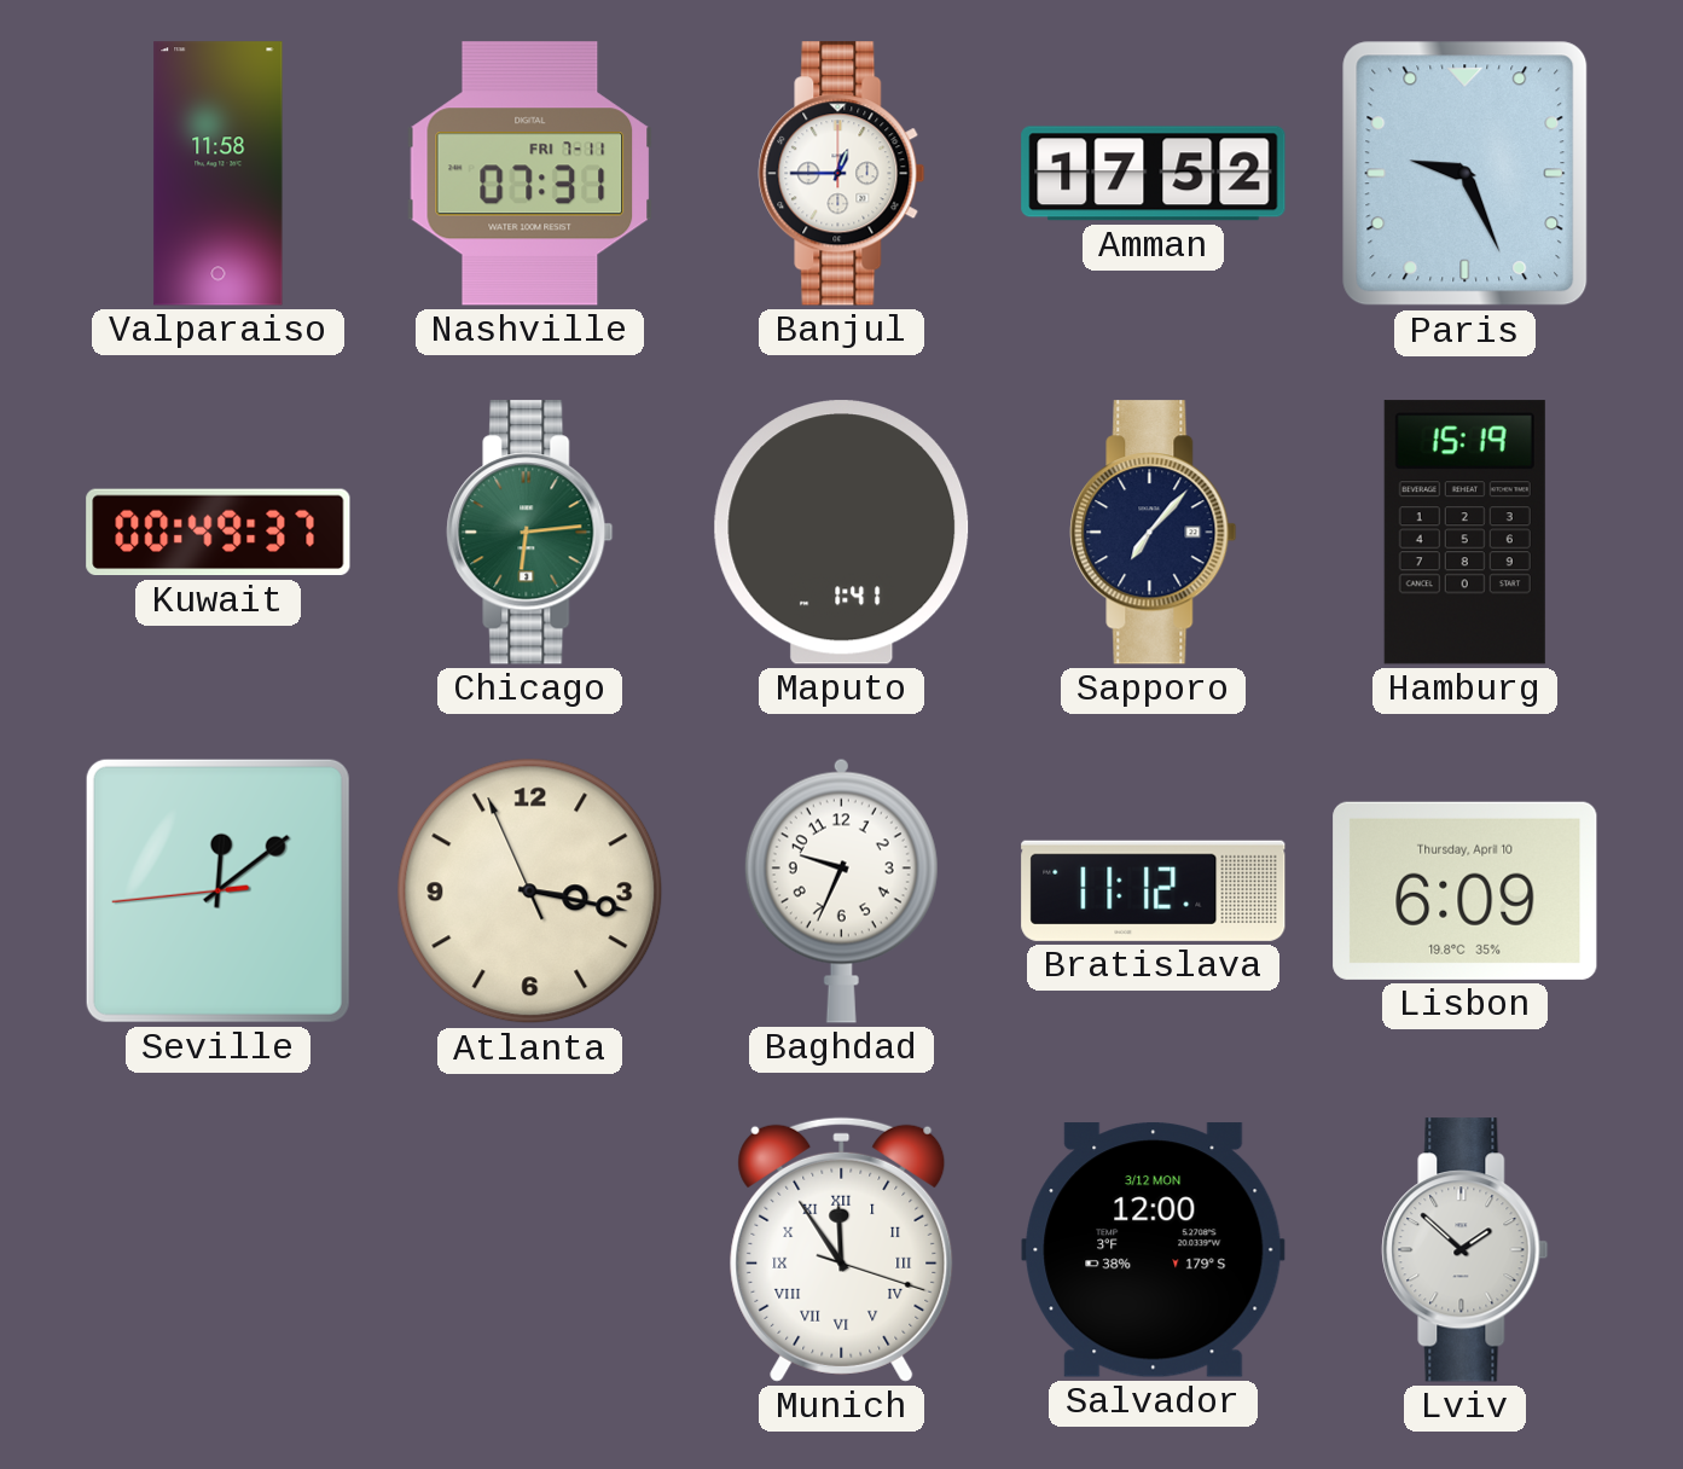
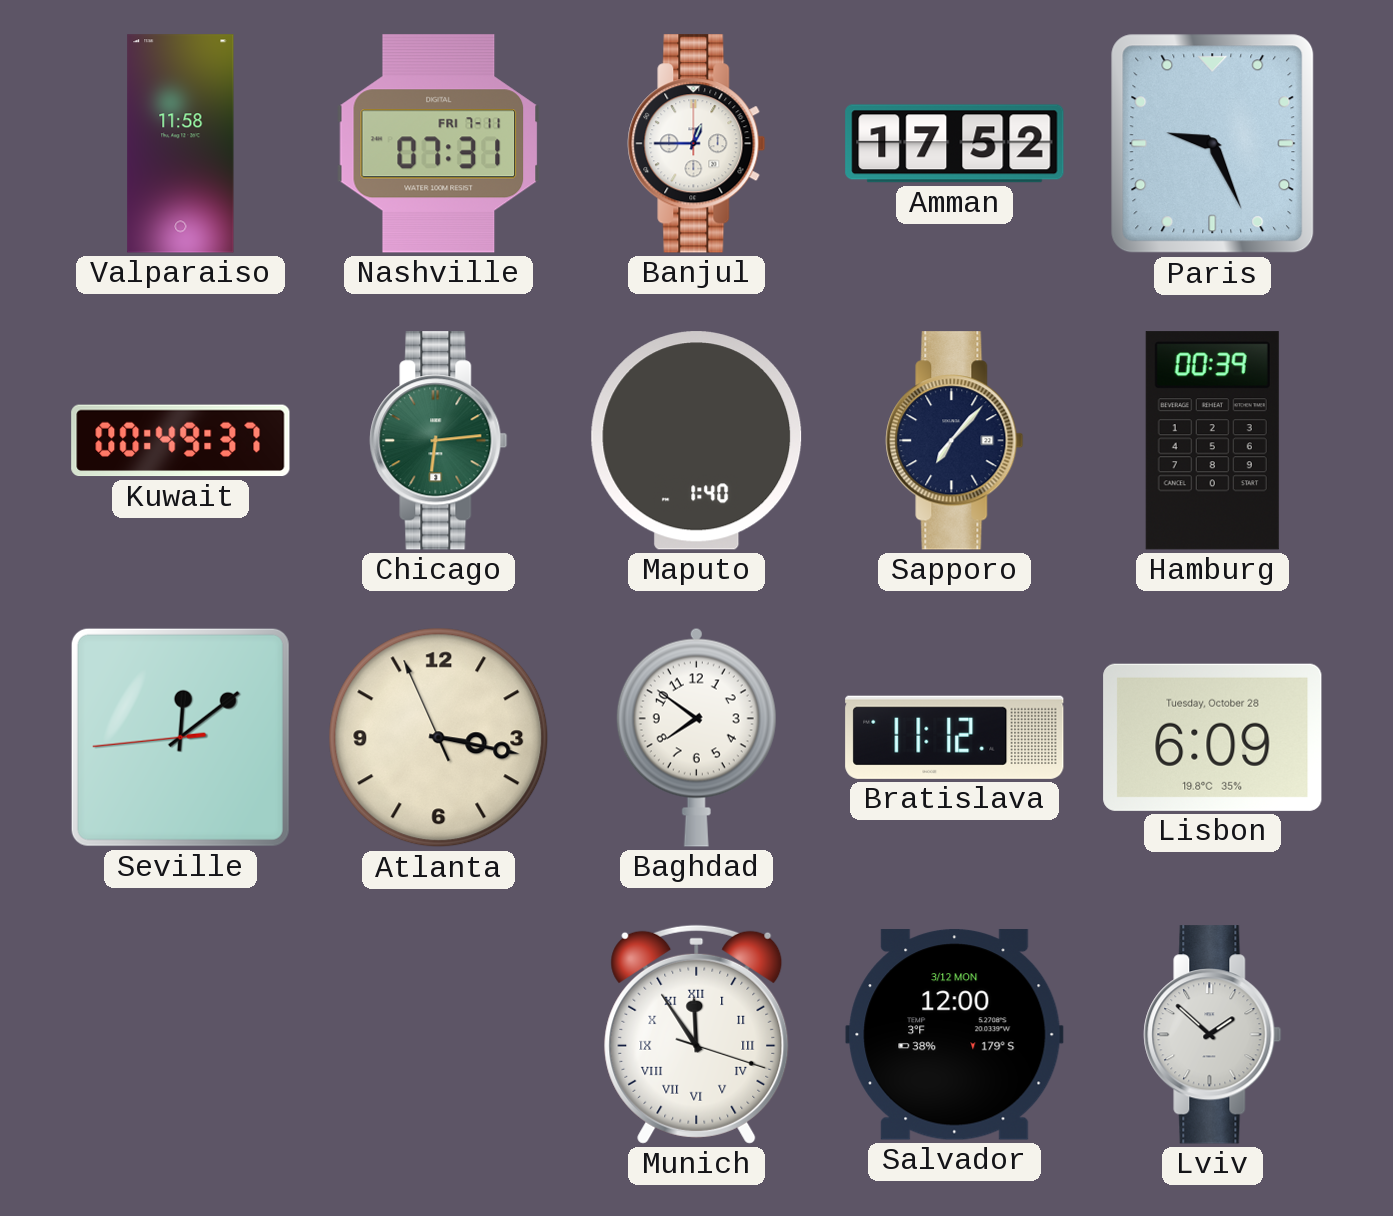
Maputo: 1:41 -> 1:40
Hamburg: 15:19 -> 00:39
Baghdad: 9:34 -> 7:51
Lisbon date: Thursday, April 10 -> Tuesday, October 28
